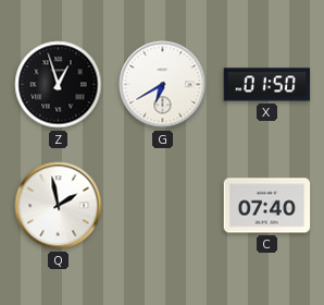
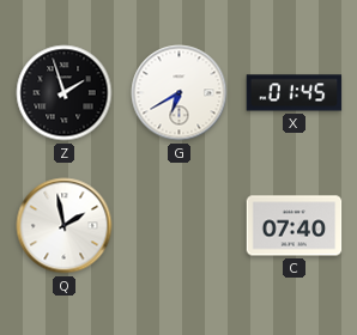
Z: 12:57 -> 1:57
X: 01:50 -> 01:45
